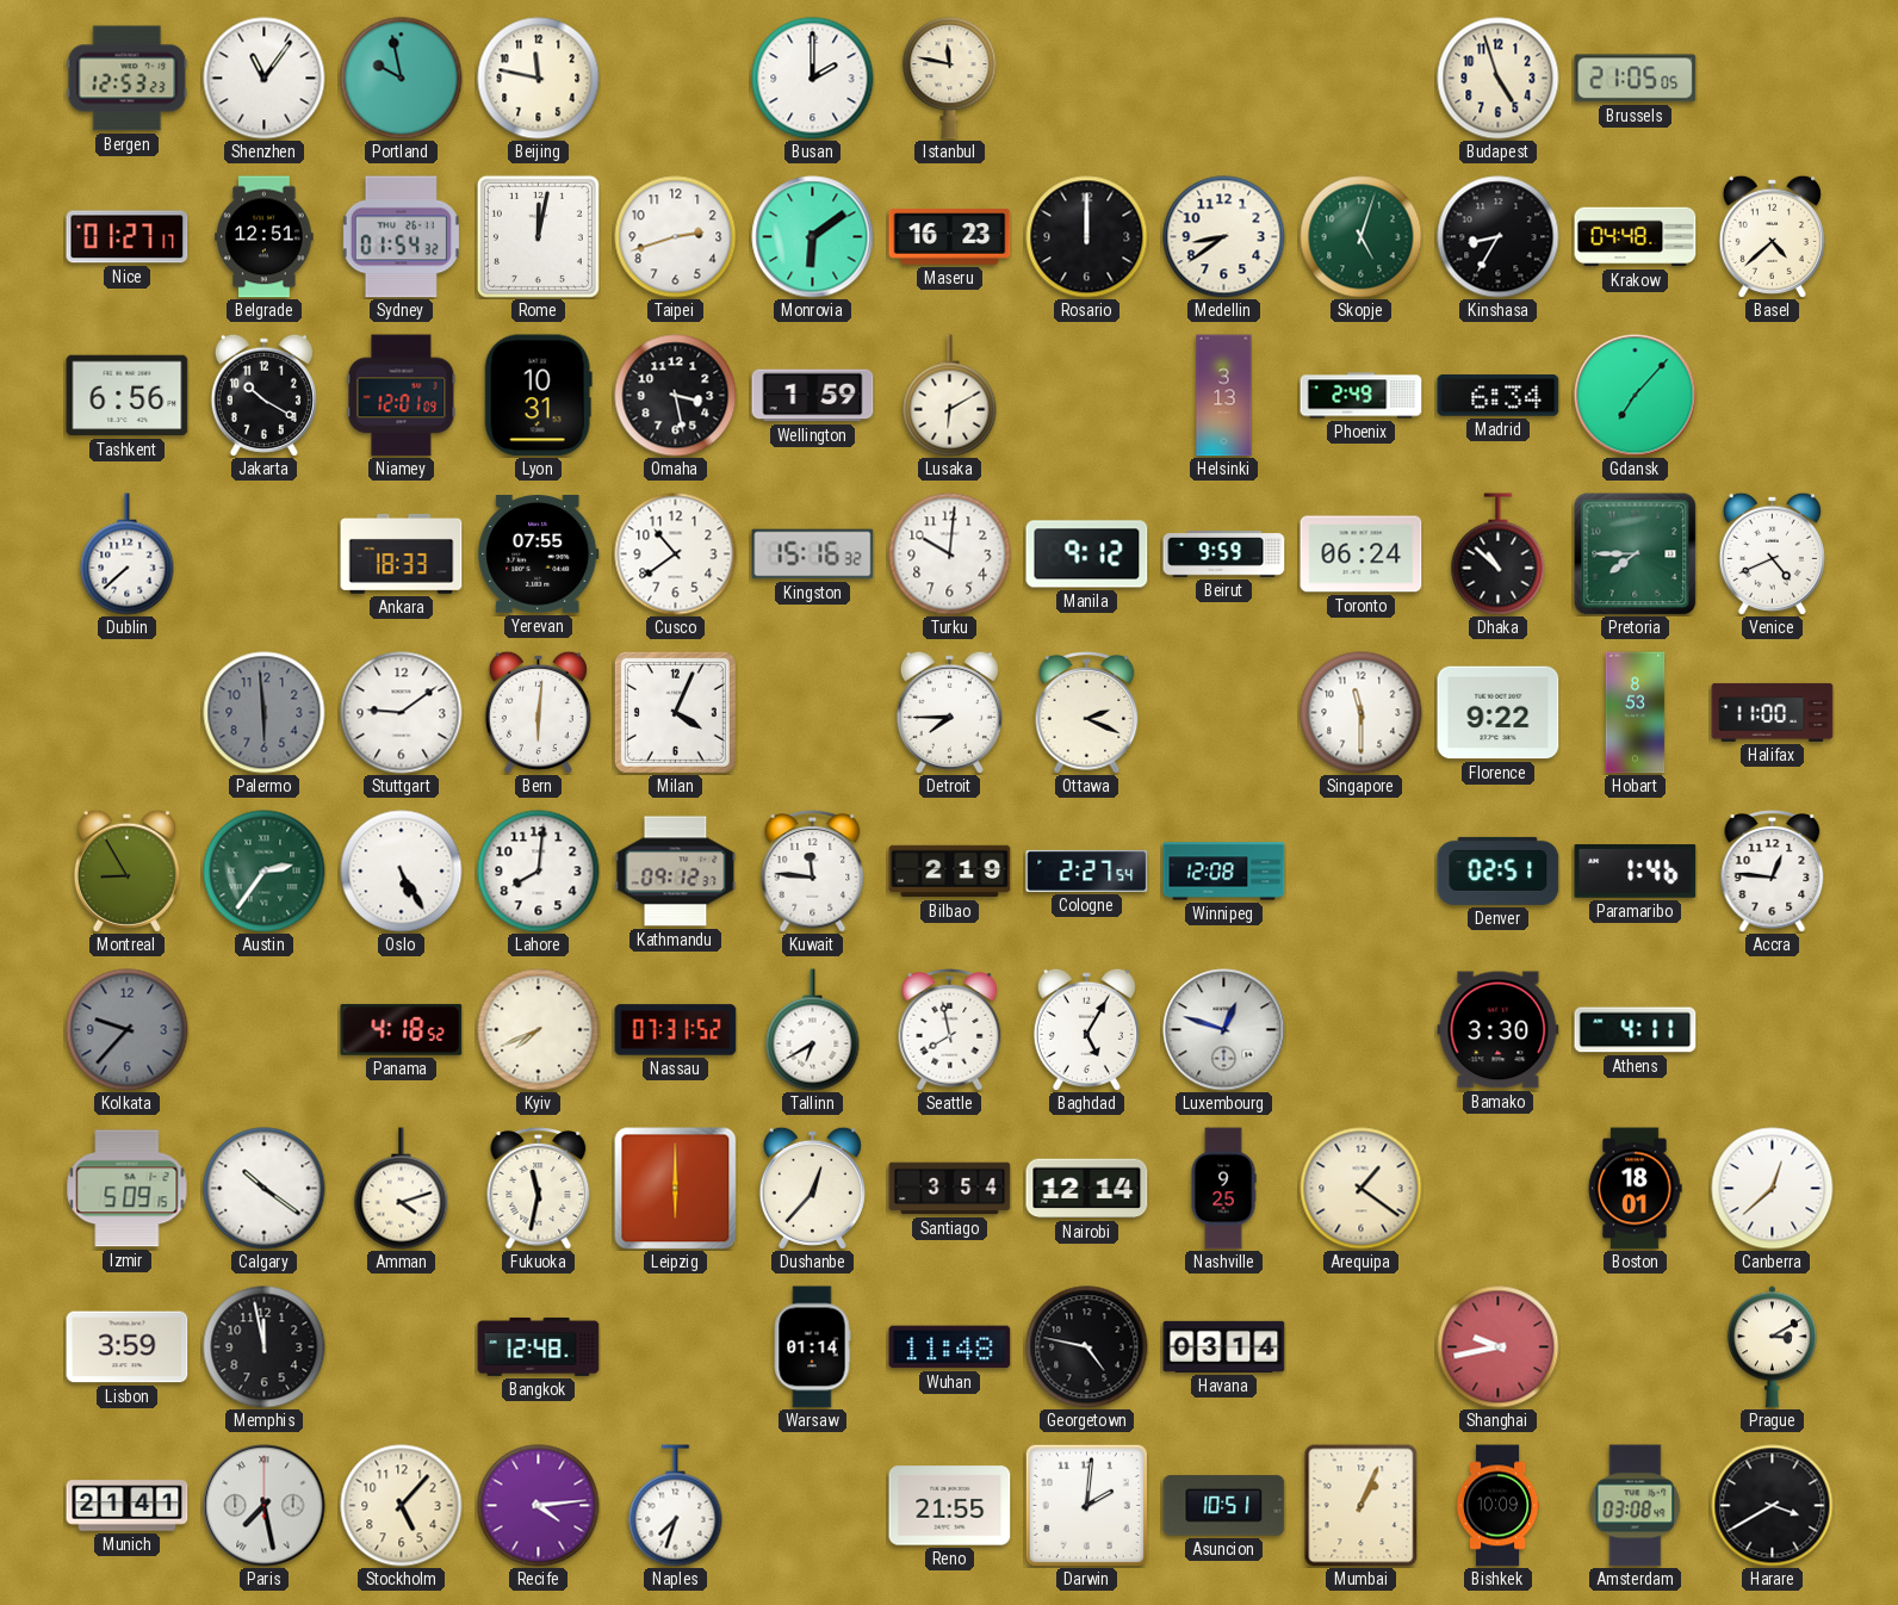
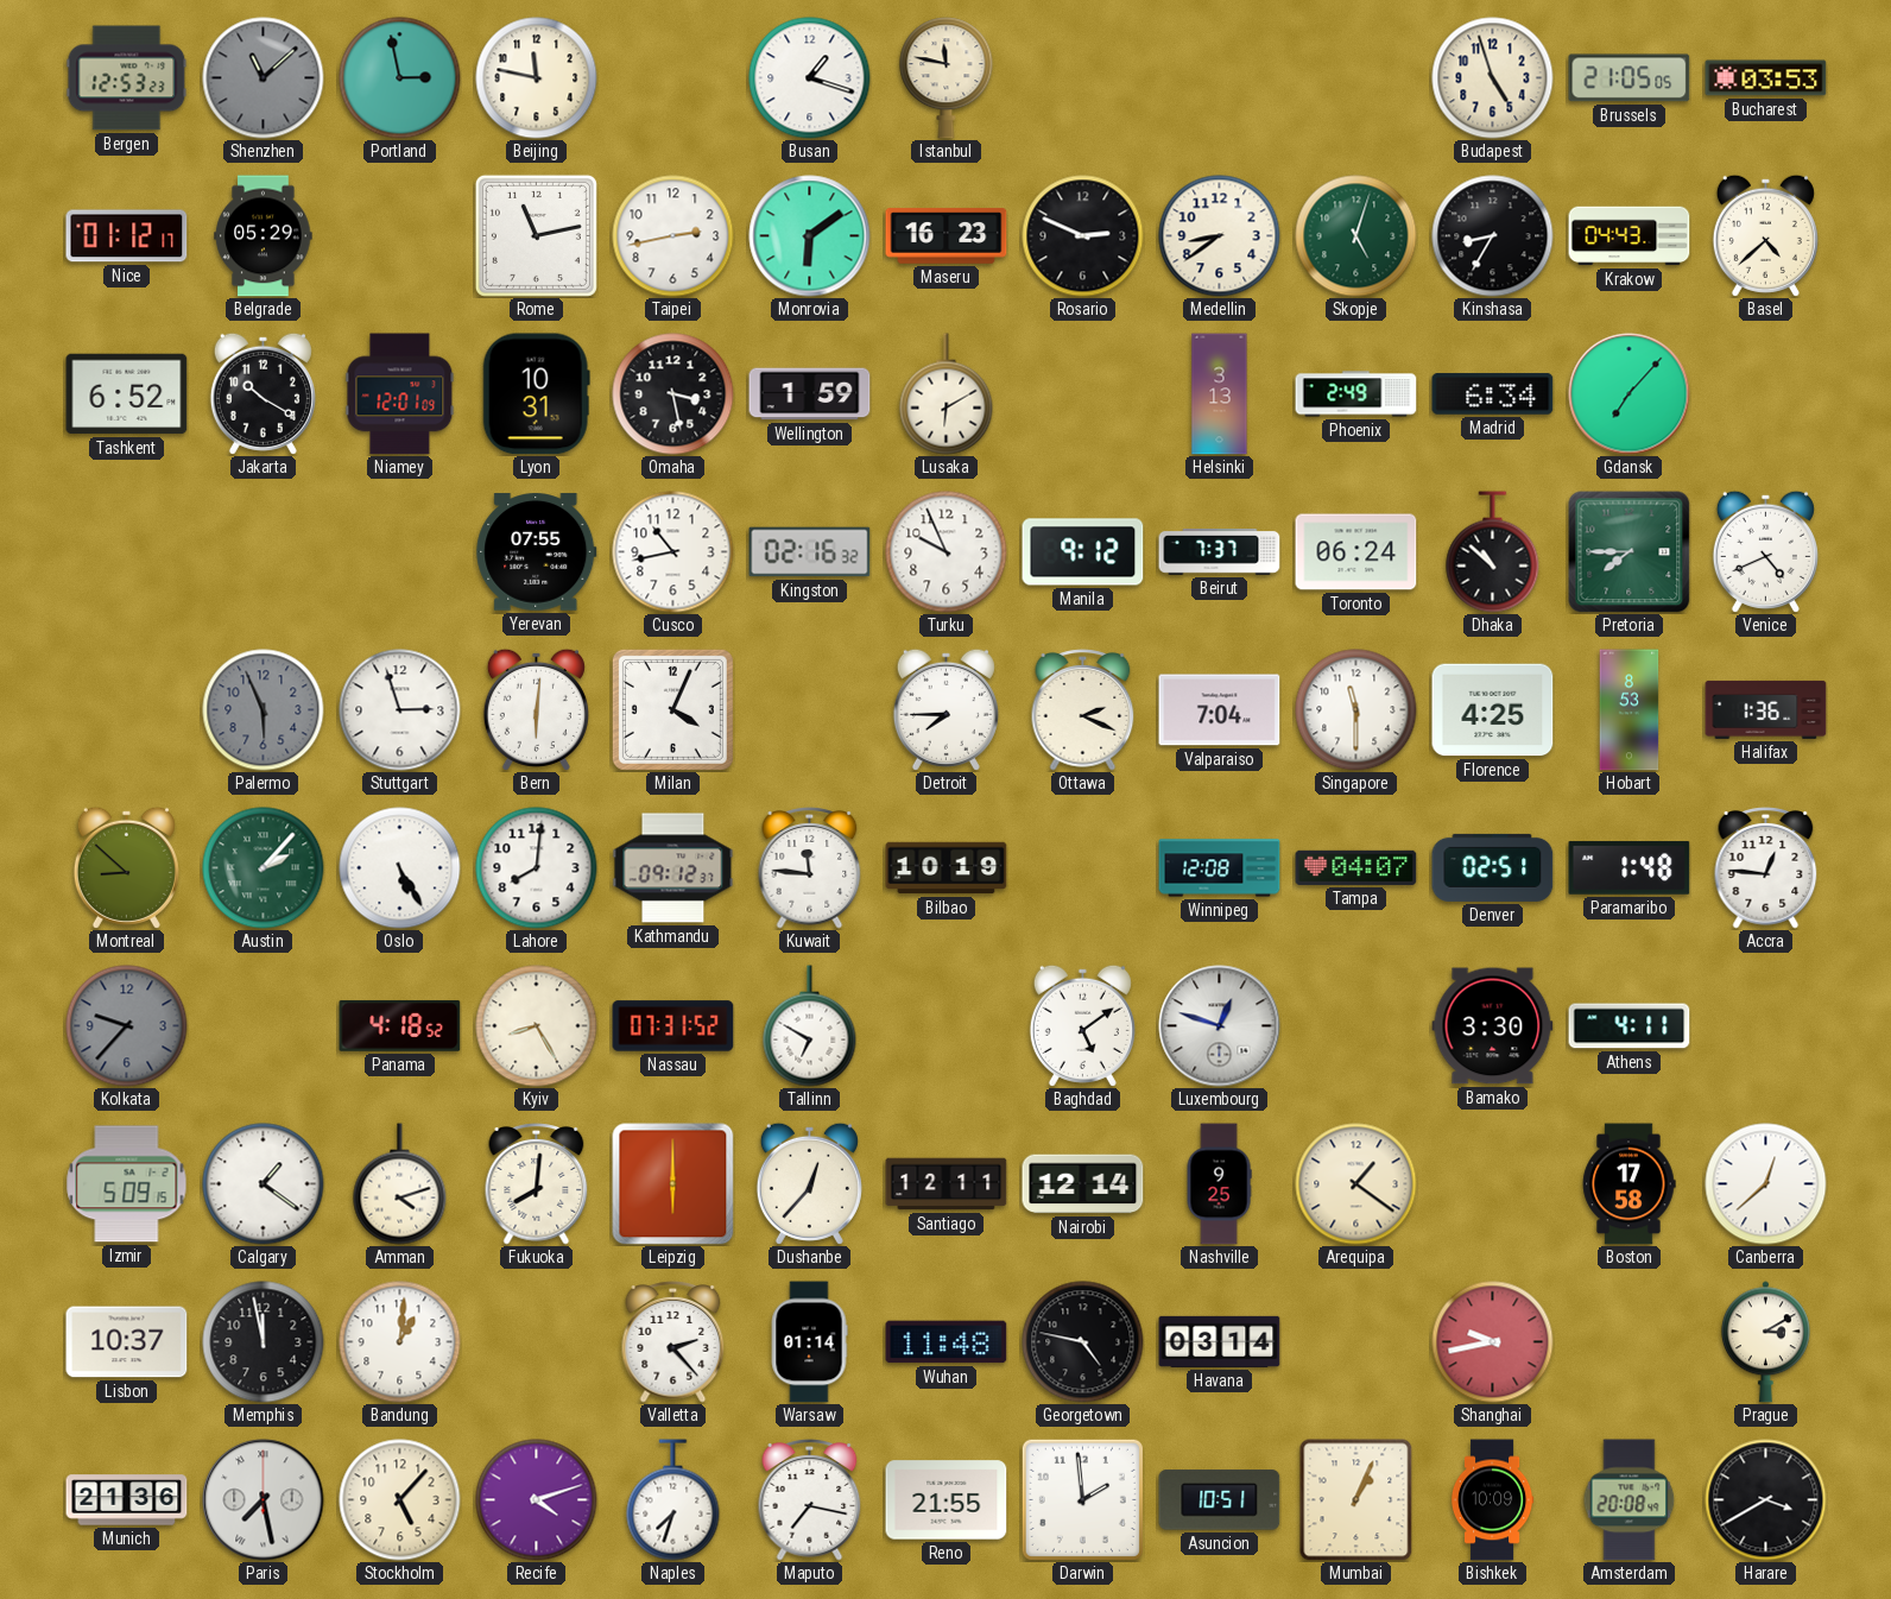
Shenzhen: 11:06 -> 11:08
Shenzhen dial: white -> grey
Portland: 9:58 -> 2:58
Busan: 2:00 -> 1:18
Bucharest: none -> 03:53
Nice: 01:27 -> 01:12
Belgrade: 12:51 -> 05:29
Sydney: 01:54 -> none
Rome: 12:02 -> 11:13
Taipei: 2:42 -> 2:43
Rosario: 12:00 -> 2:49
Krakow: 04:48 -> 04:43
Tashkent: 6:56 -> 6:52
Dublin: 7:38 -> none
Ankara: 18:33 -> none
Cusco: 10:39 -> 10:43
Kingston: 15:16 -> 02:16
Turku: 10:01 -> 9:56
Beirut: 9:59 -> 7:37
Palermo: 5:59 -> 5:56
Stuttgart: 9:09 -> 2:57
Valparaiso: none -> 7:04
Florence: 9:22 -> 4:25
Halifax: 11:00 -> 1:36
Montreal: 8:55 -> 8:52
Austin: 2:36 -> 2:07
Bilbao: 2:19 -> 10:19
Cologne: 2:27 -> none
Tampa: none -> 04:07
Paramaribo: 1:46 -> 1:48
Kyiv: 7:41 -> 8:25
Tallinn: 6:40 -> 6:50
Seattle: 7:58 -> none
Baghdad: 5:05 -> 5:09
Calgary: 10:21 -> 1:21
Fukuoka: 11:32 -> 8:01
Santiago: 3:54 -> 12:11
Boston: 18:01 -> 17:58
Lisbon: 3:59 -> 10:37
Bandung: none -> 1:01
Bangkok: 12:48 -> none
Valletta: none -> 2:23
Munich: 21:41 -> 21:36
Recife: 4:14 -> 4:12
Maputo: none -> 7:17
Darwin: 2:01 -> 1:59
Amsterdam: 03:08 -> 20:08
